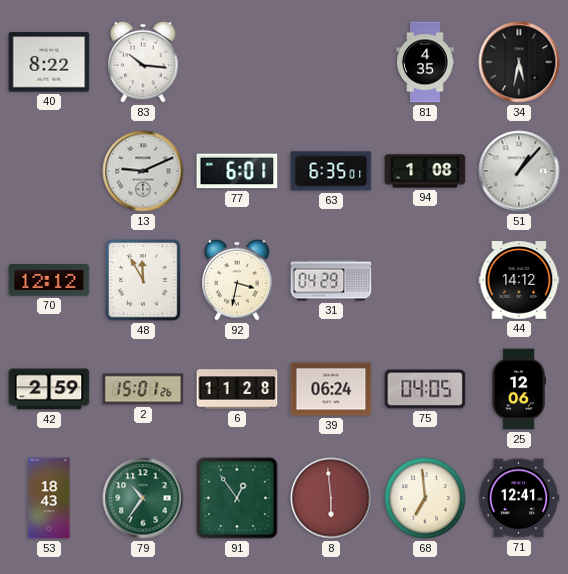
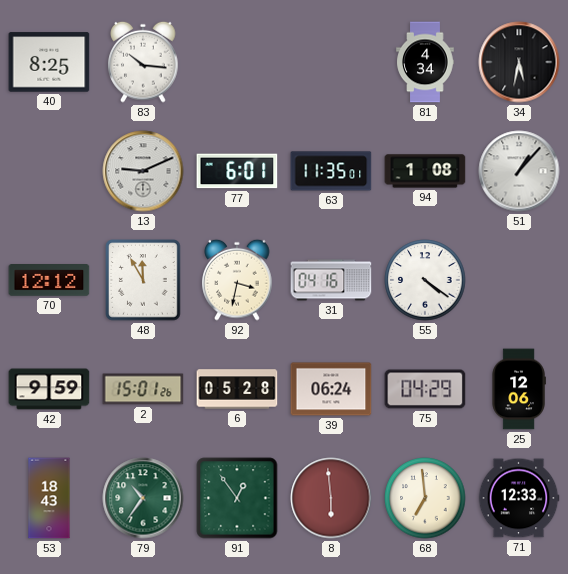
40: 8:22 -> 8:25
81: 4:35 -> 4:34
63: 6:35 -> 11:35
31: 04:29 -> 04:16
55: none -> 4:21
44: 14:12 -> none
42: 2:59 -> 9:59
6: 11:28 -> 05:28
75: 04:05 -> 04:29
71: 12:41 -> 12:33
